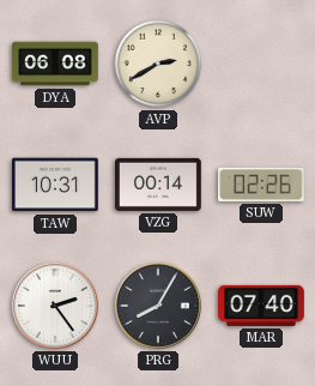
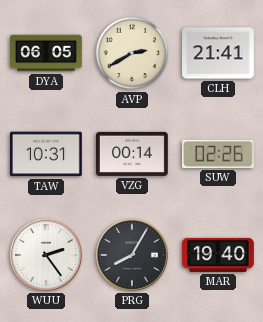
DYA: 06:08 -> 06:05
CLH: none -> 21:41
MAR: 07:40 -> 19:40
